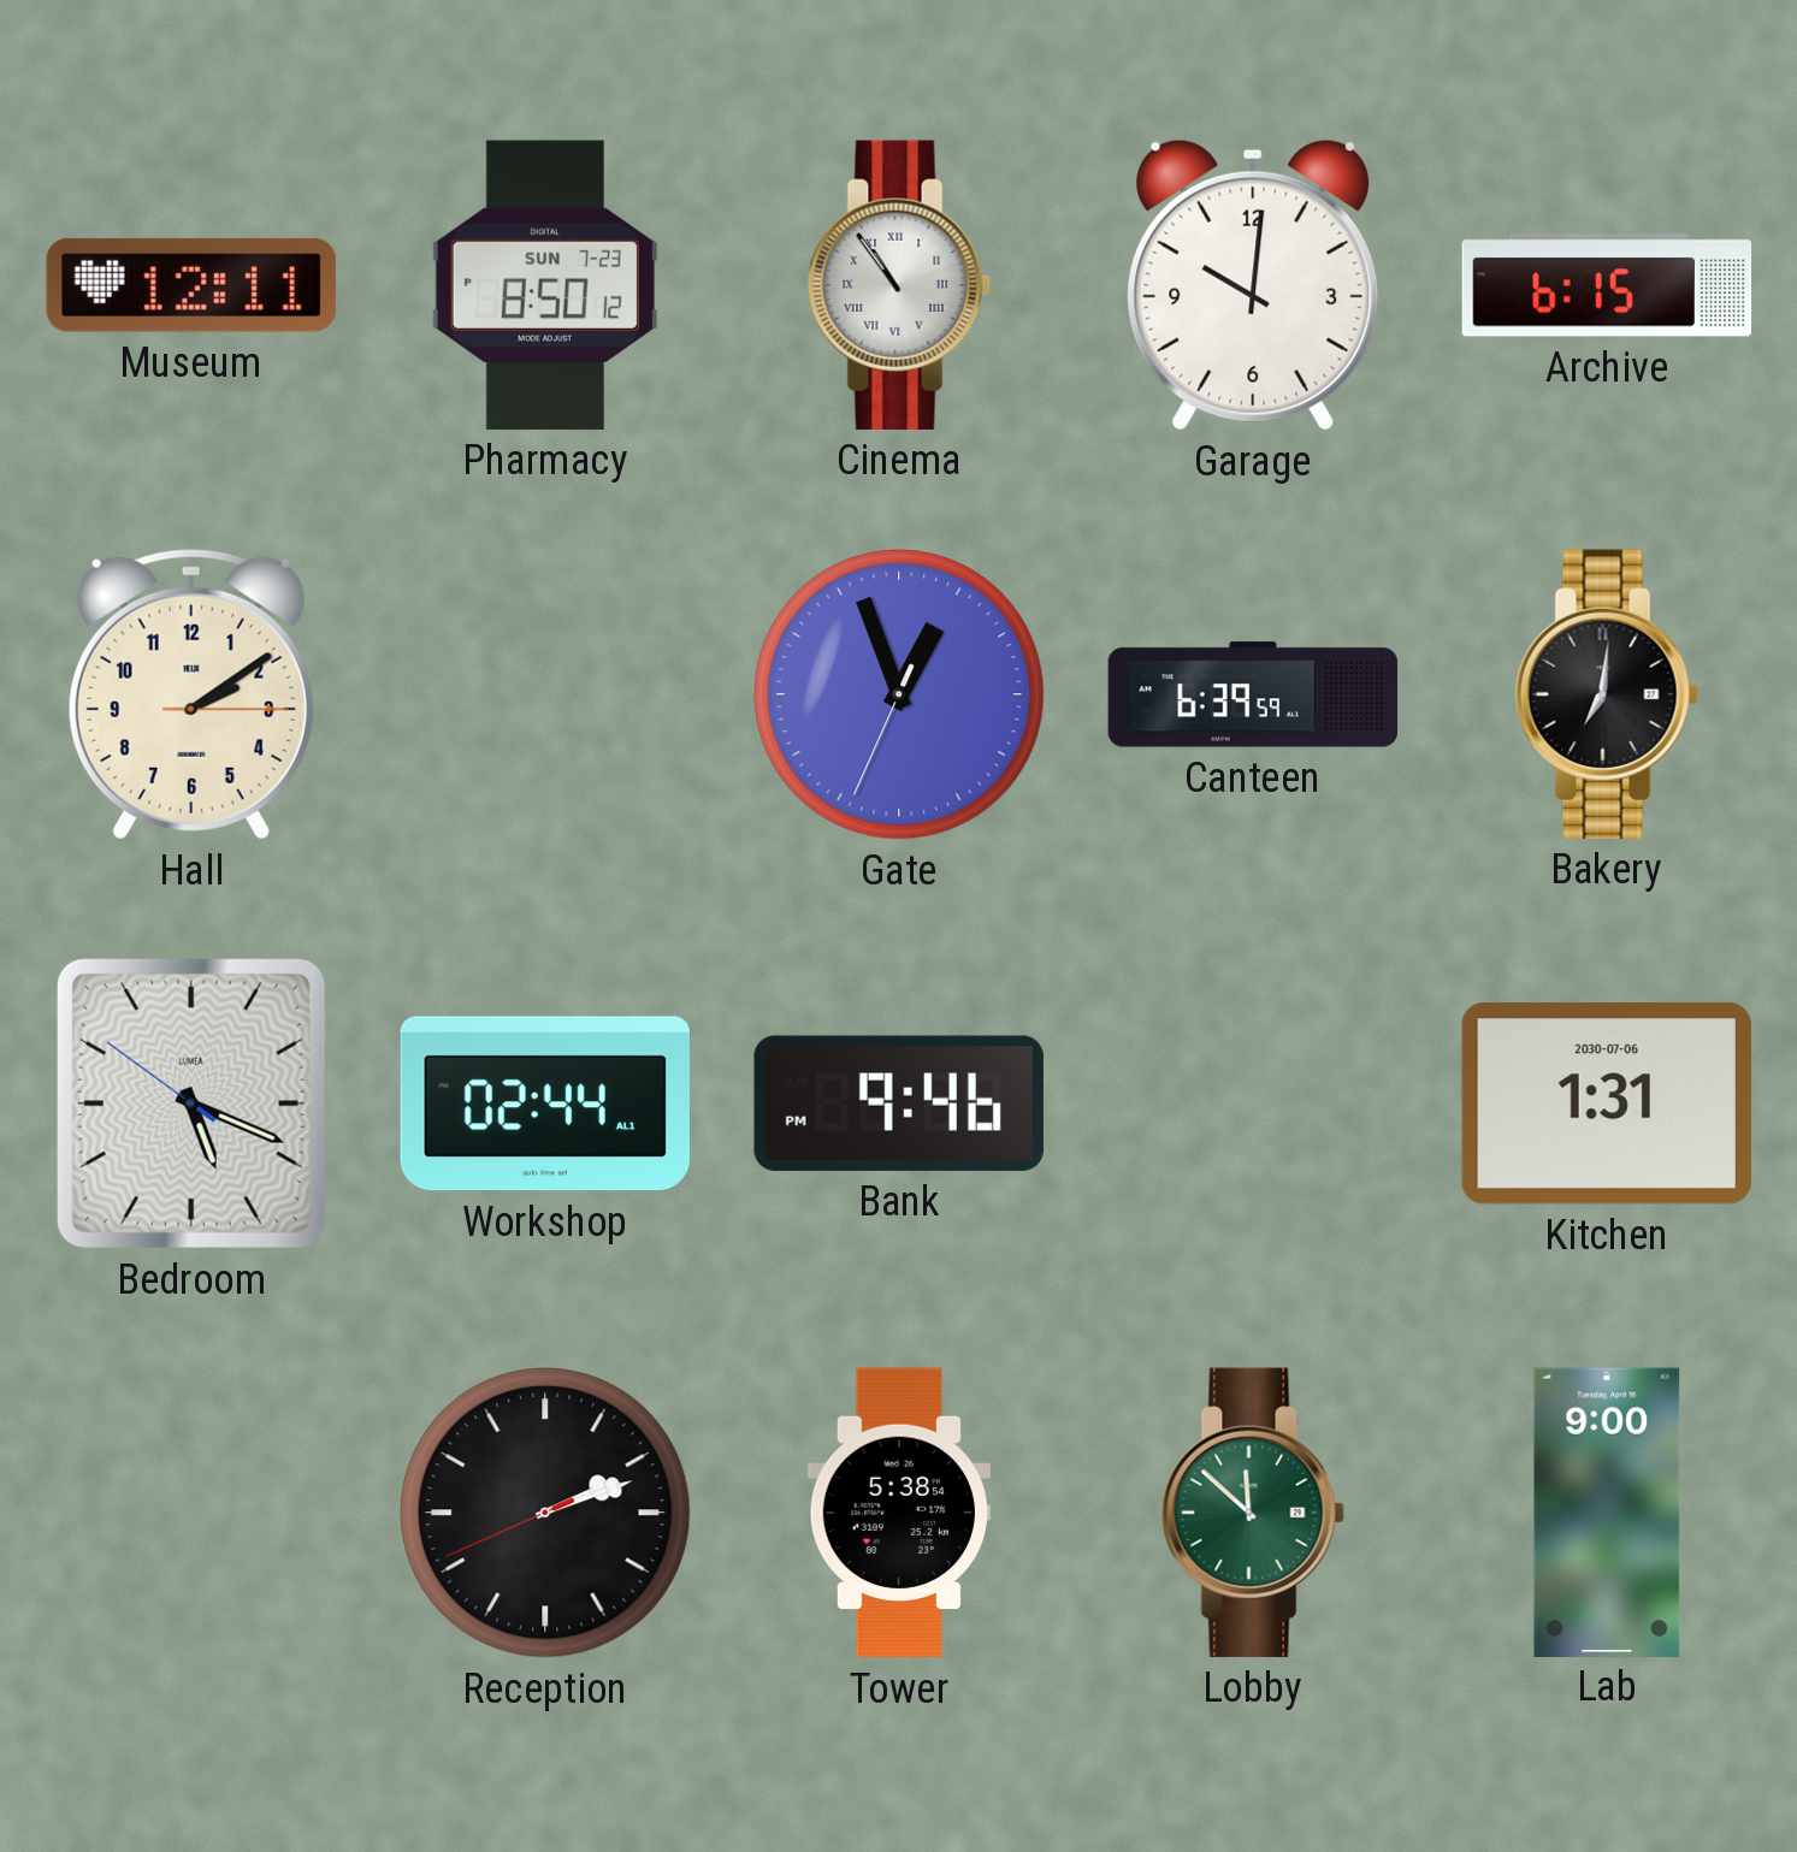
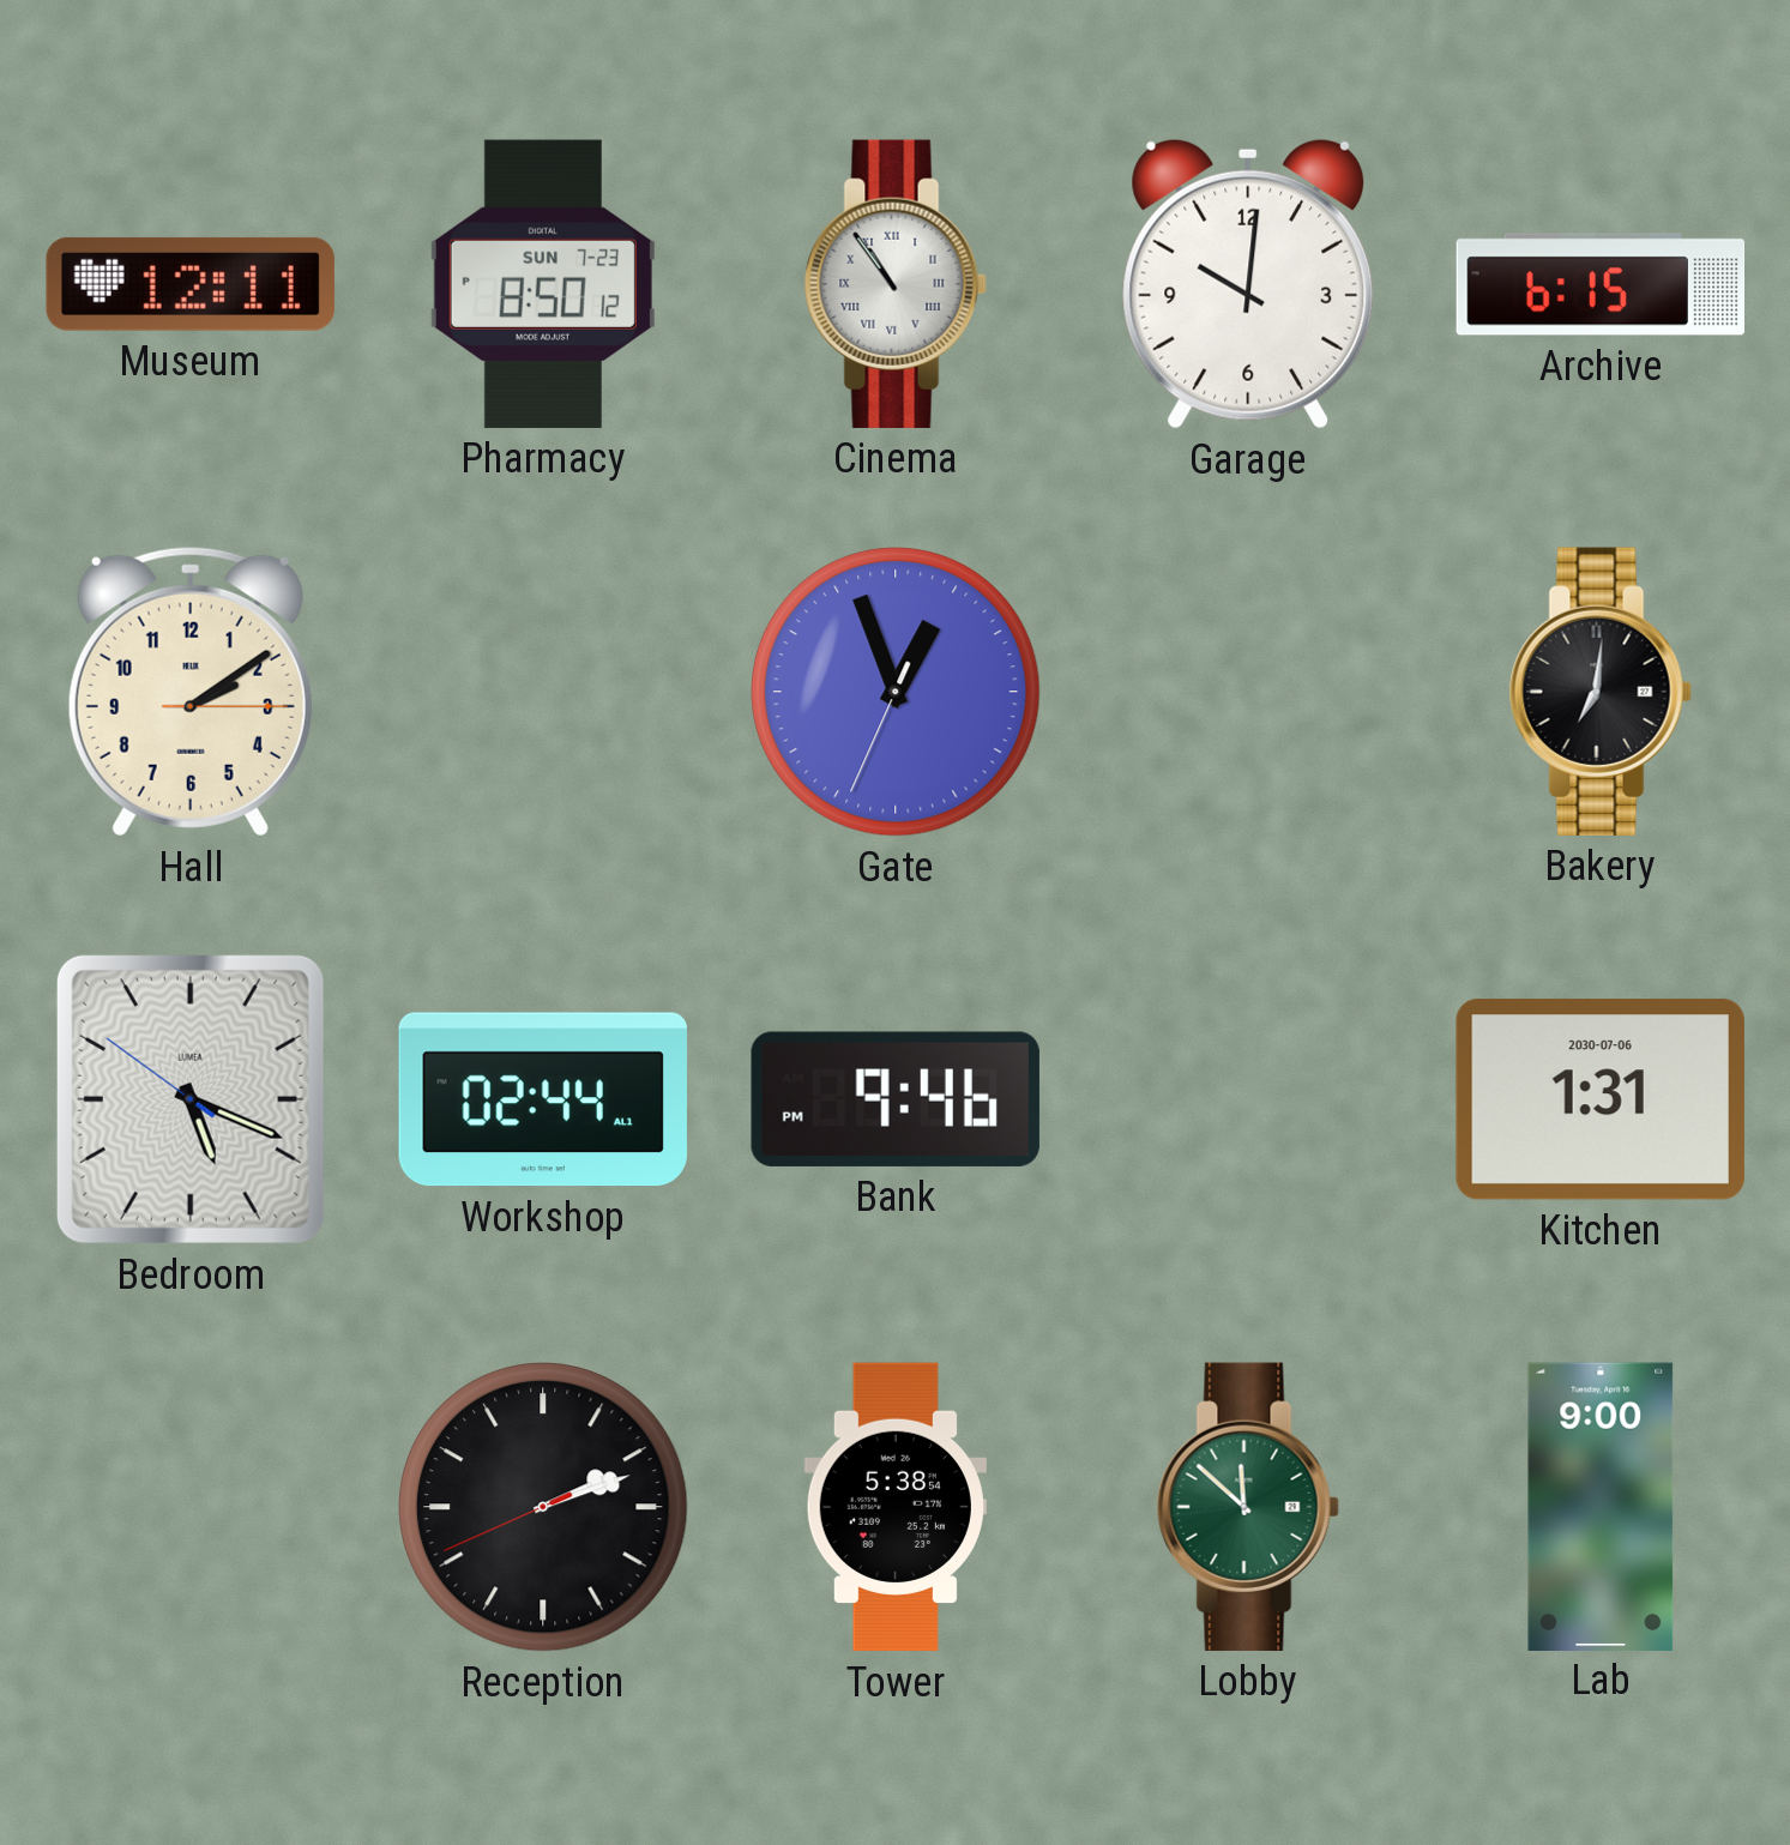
Canteen: 6:39 -> none
